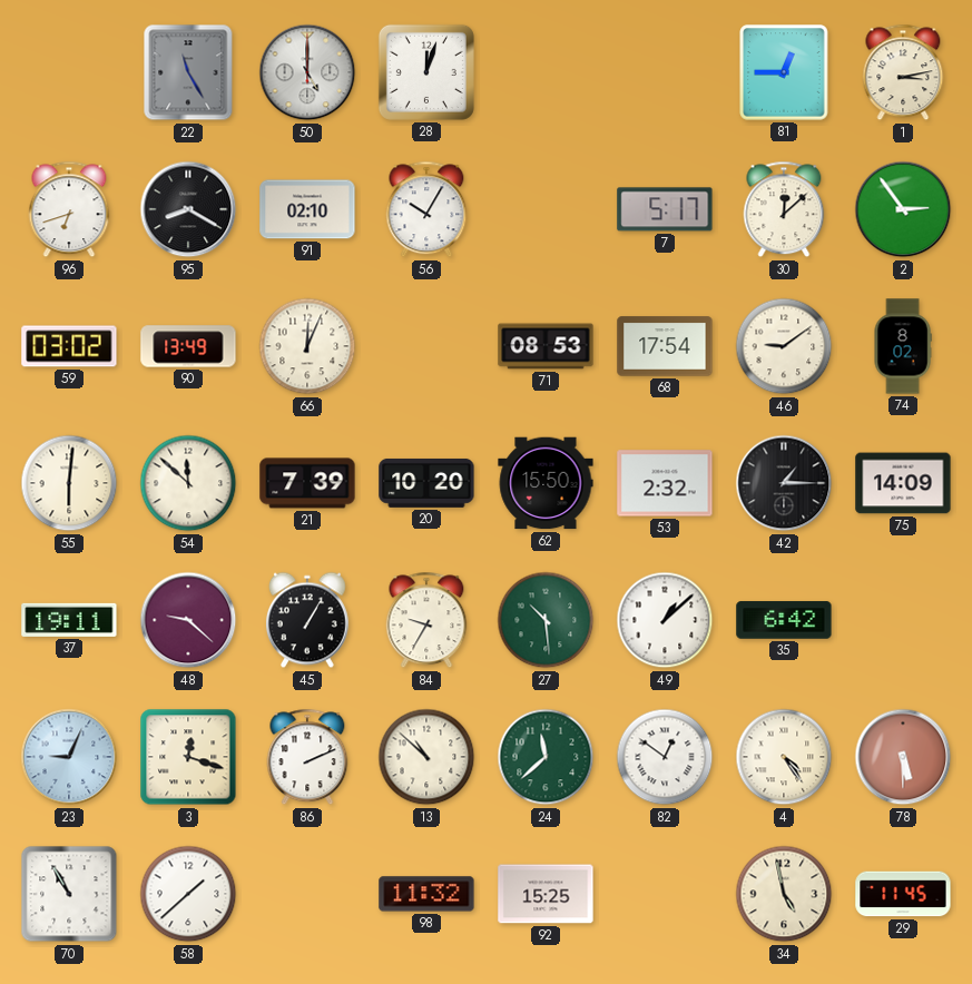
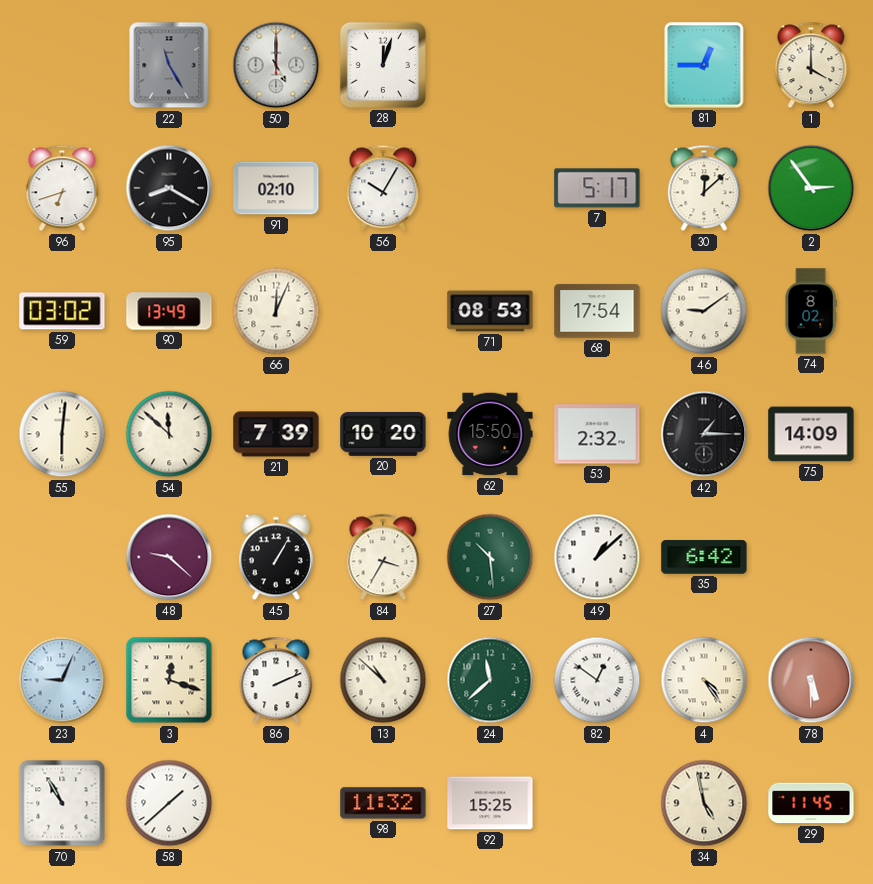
1: 3:13 -> 4:00
37: 19:11 -> none
84: 9:35 -> 3:35
